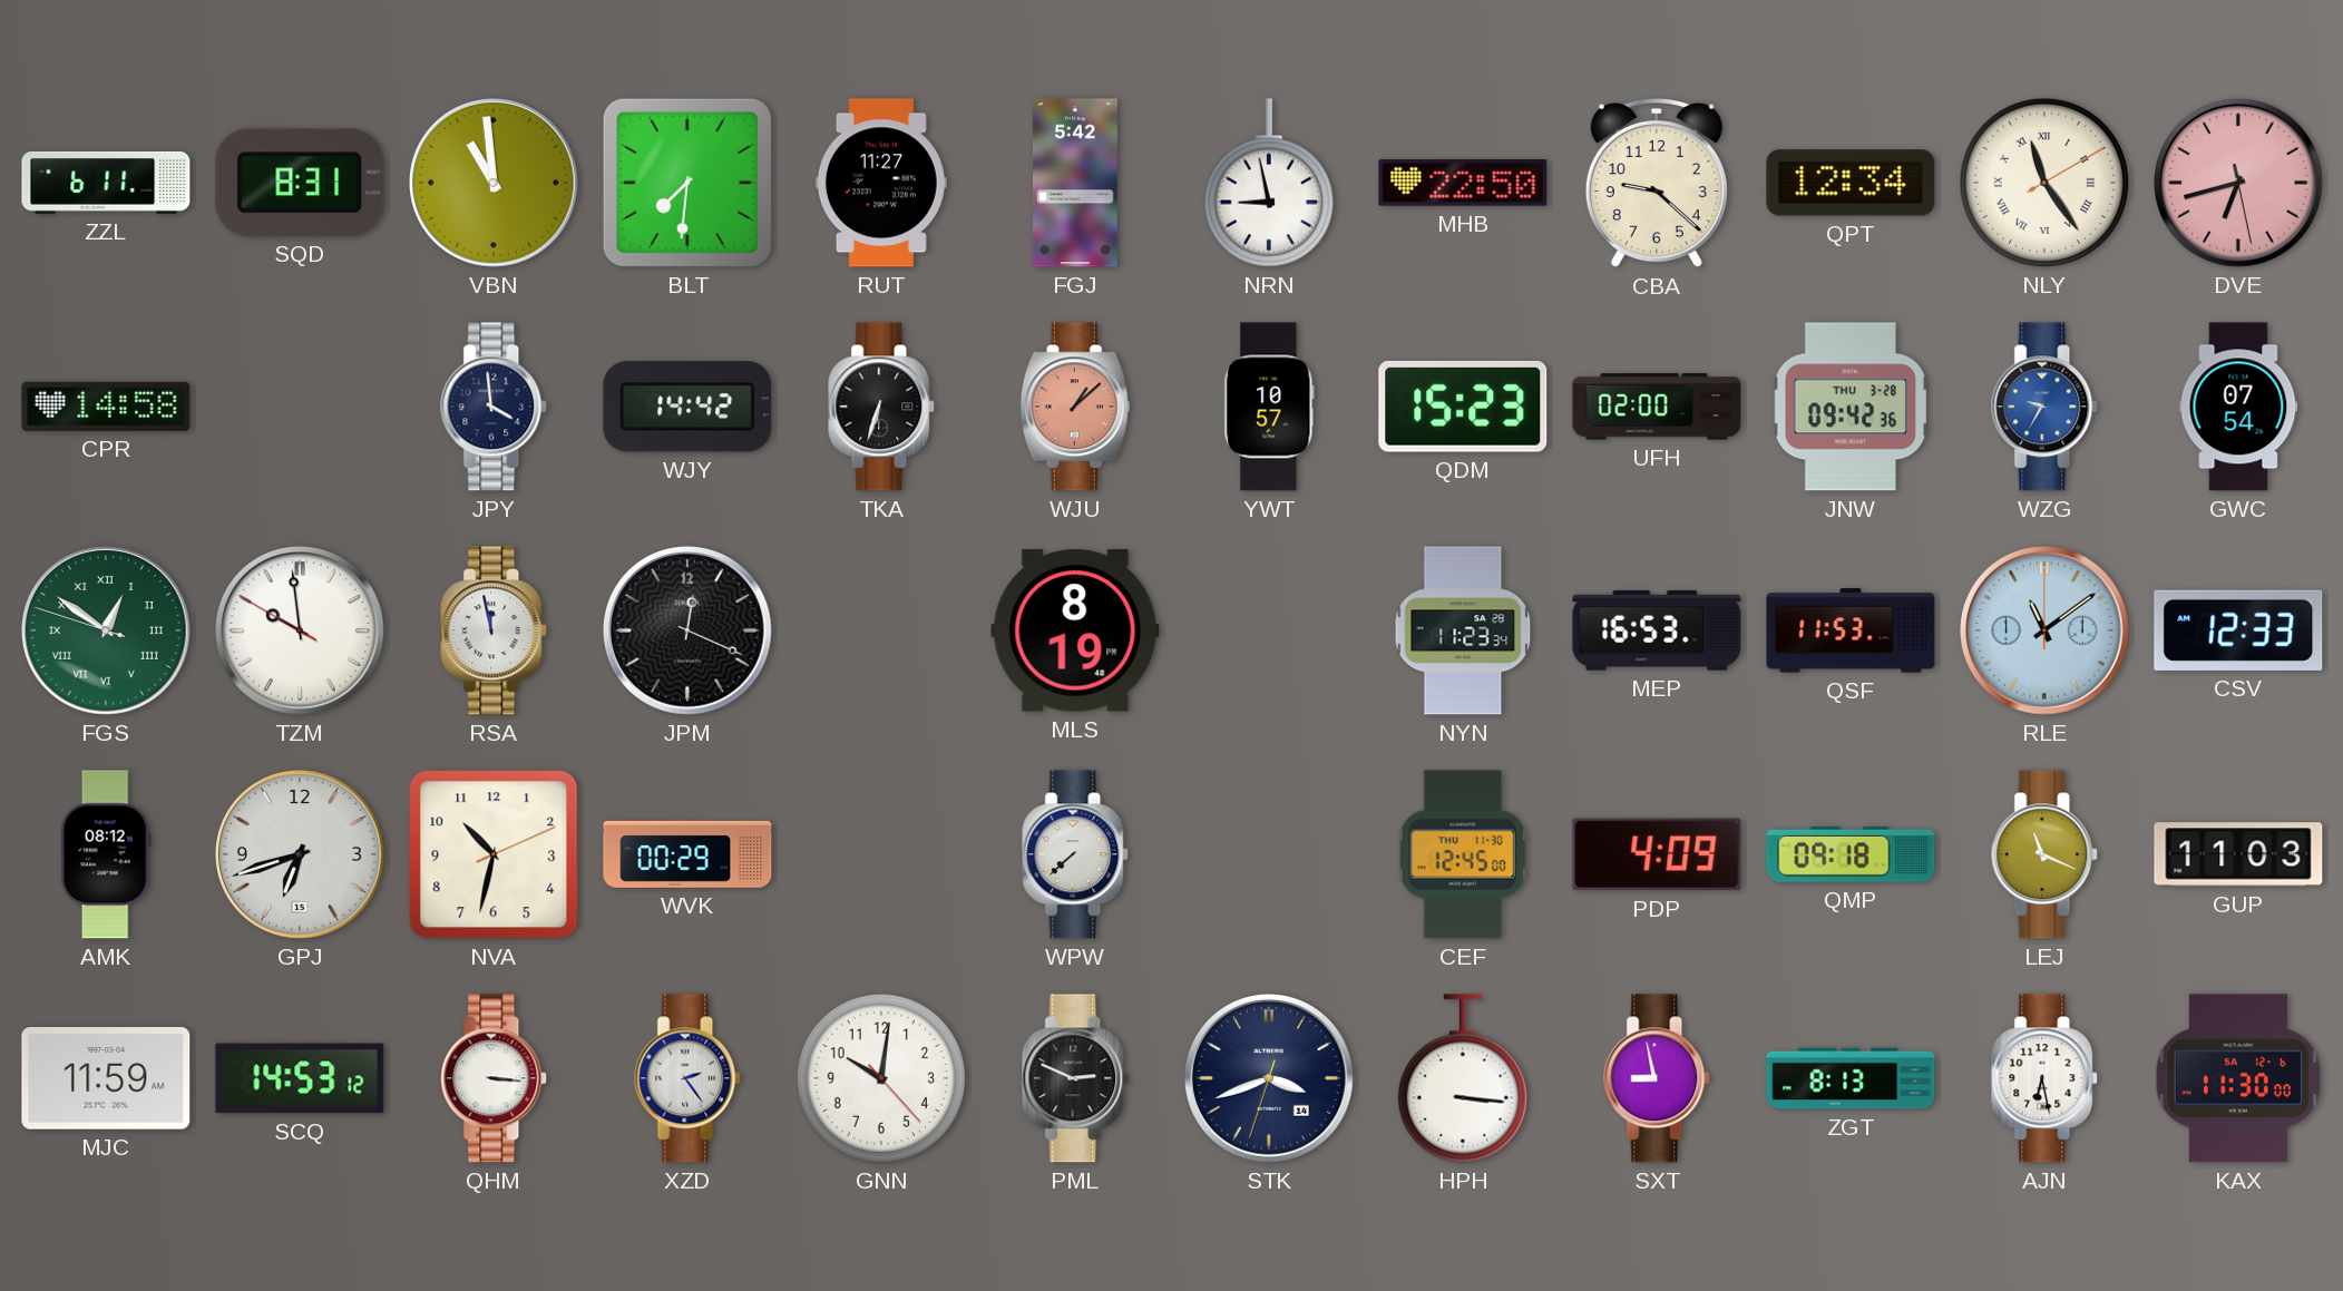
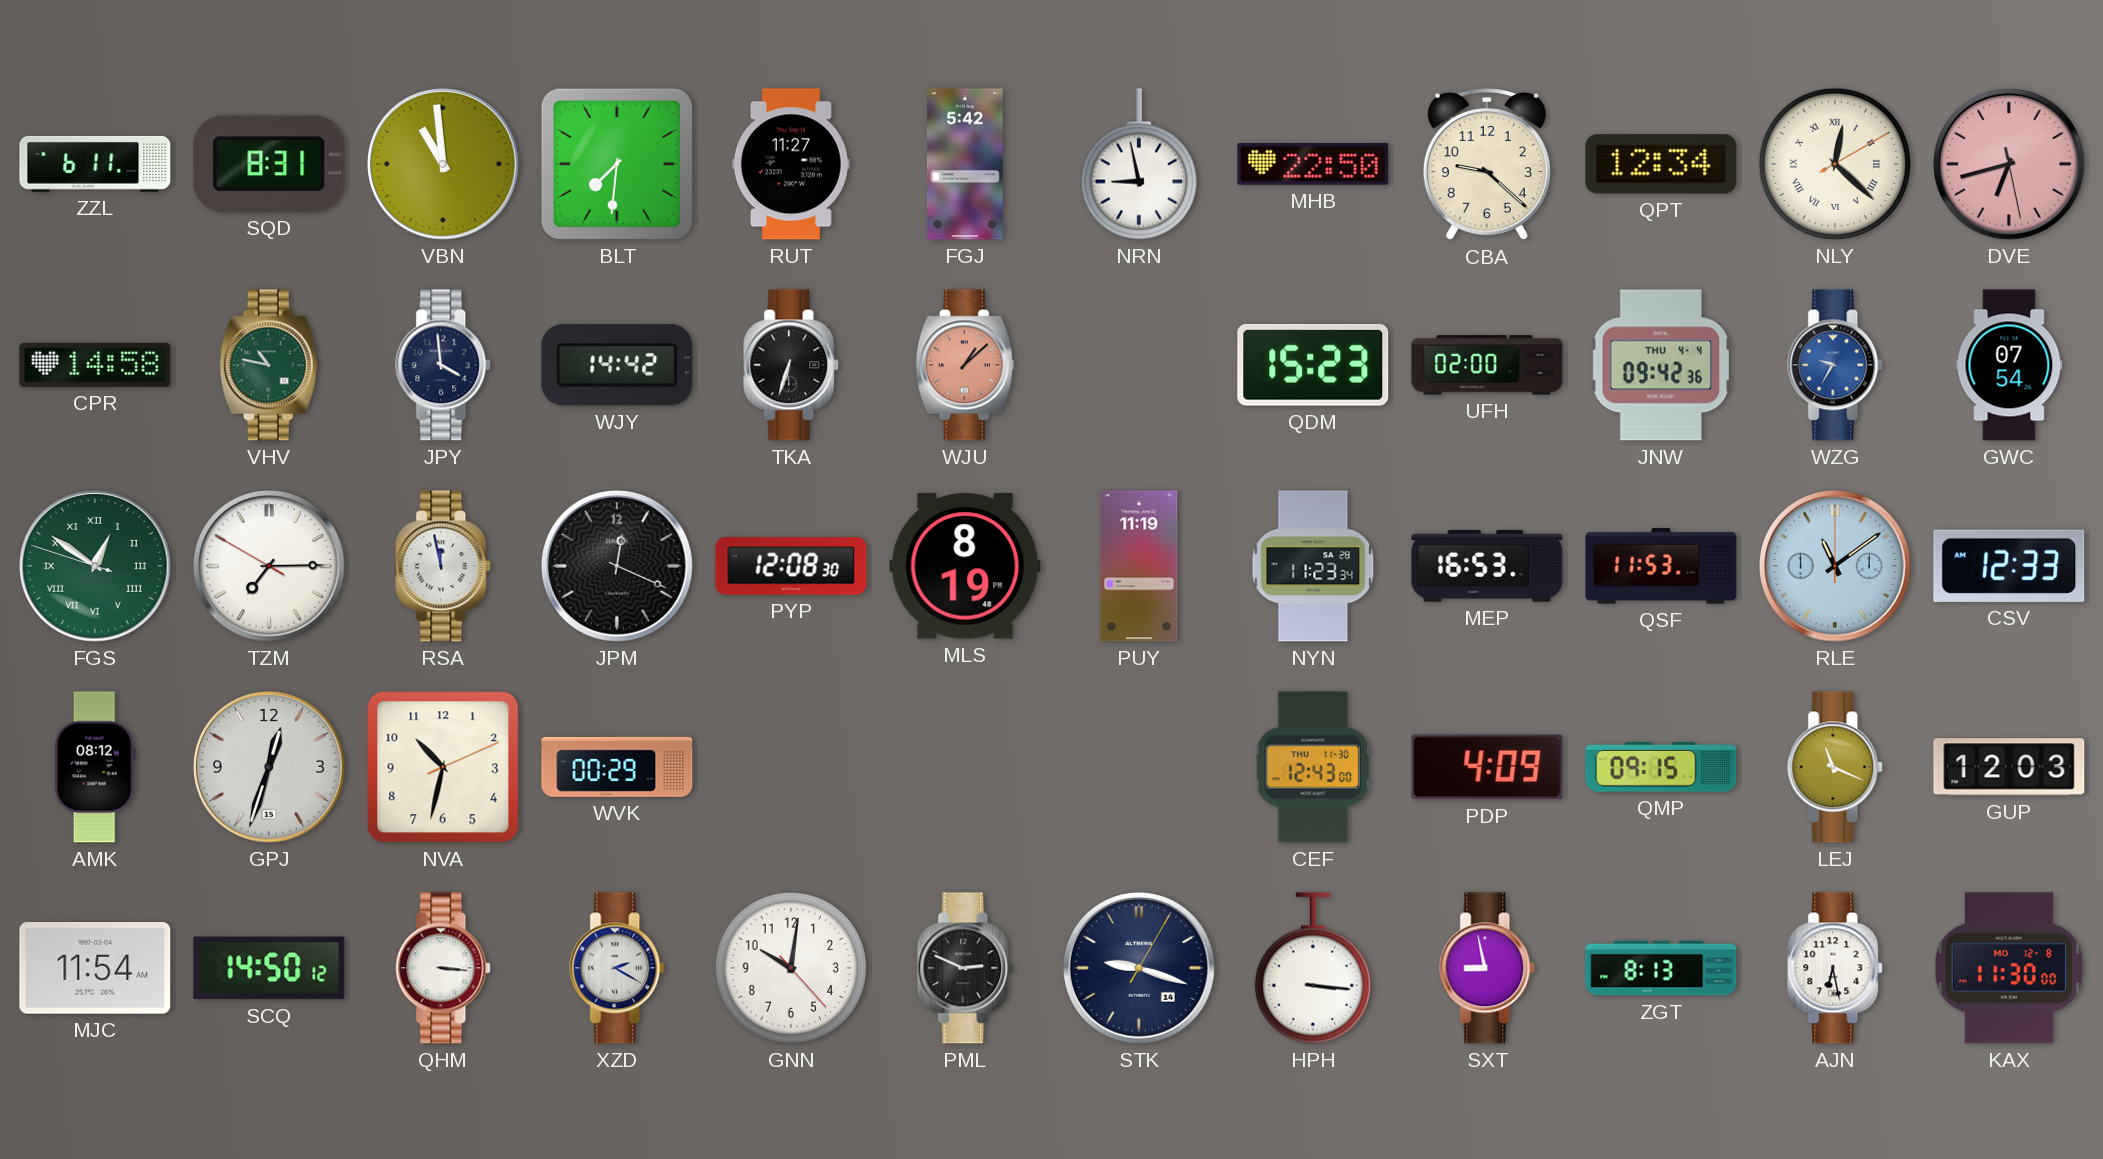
NLY: 11:24 -> 12:22
VHV: none -> 10:47
YWT: 10:57 -> none
JNW date: THU 3-28 -> THU 4-4
TZM: 9:58 -> 7:14
PYP: none -> 12:08
PUY: none -> 11:19
GPJ: 6:42 -> 12:33
WPW: 7:38 -> none
CEF: 12:45 -> 12:43
QMP: 09:18 -> 09:15
GUP: 11:03 -> 12:03
MJC: 11:59 -> 11:54
SCQ: 14:53 -> 14:50
XZD: 2:24 -> 2:20
STK: 3:41 -> 9:18
KAX date: SA 12-6 -> MO 12-8
